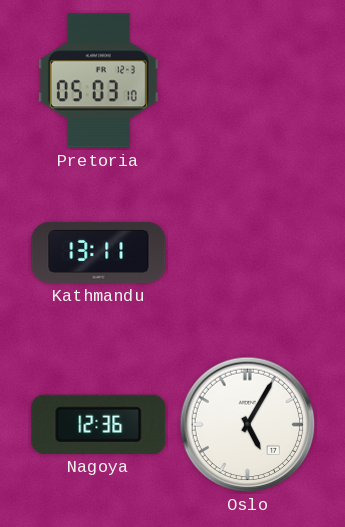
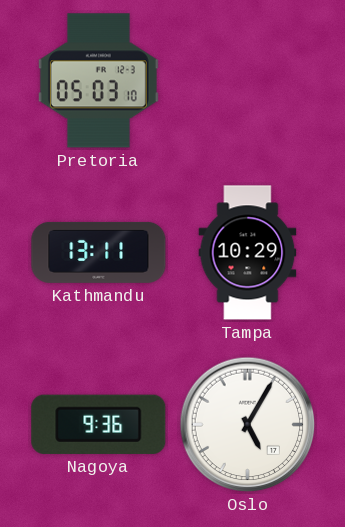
Tampa: none -> 10:29
Nagoya: 12:36 -> 9:36
